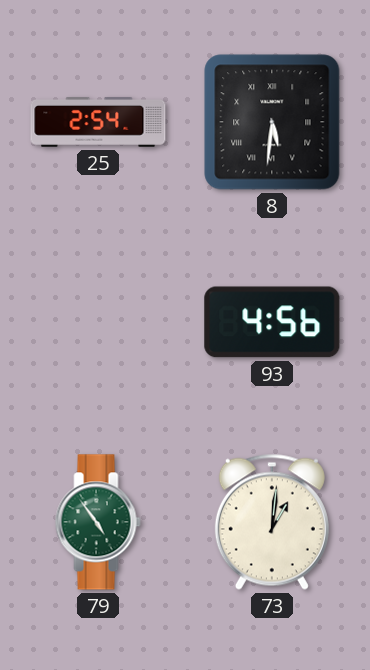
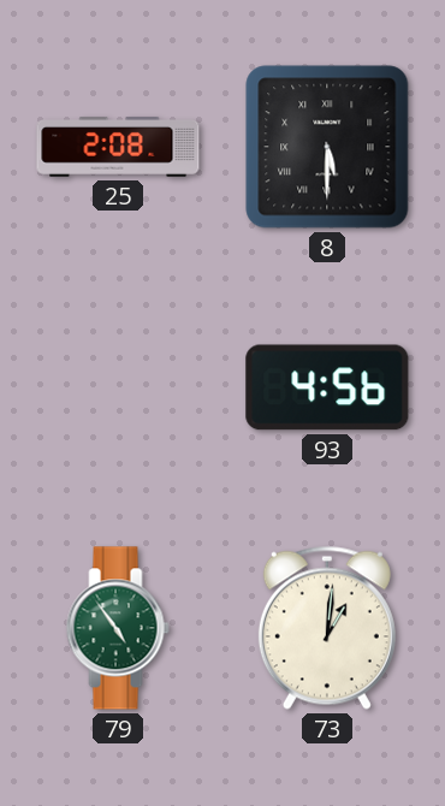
25: 2:54 -> 2:08
8: 5:31 -> 5:30
